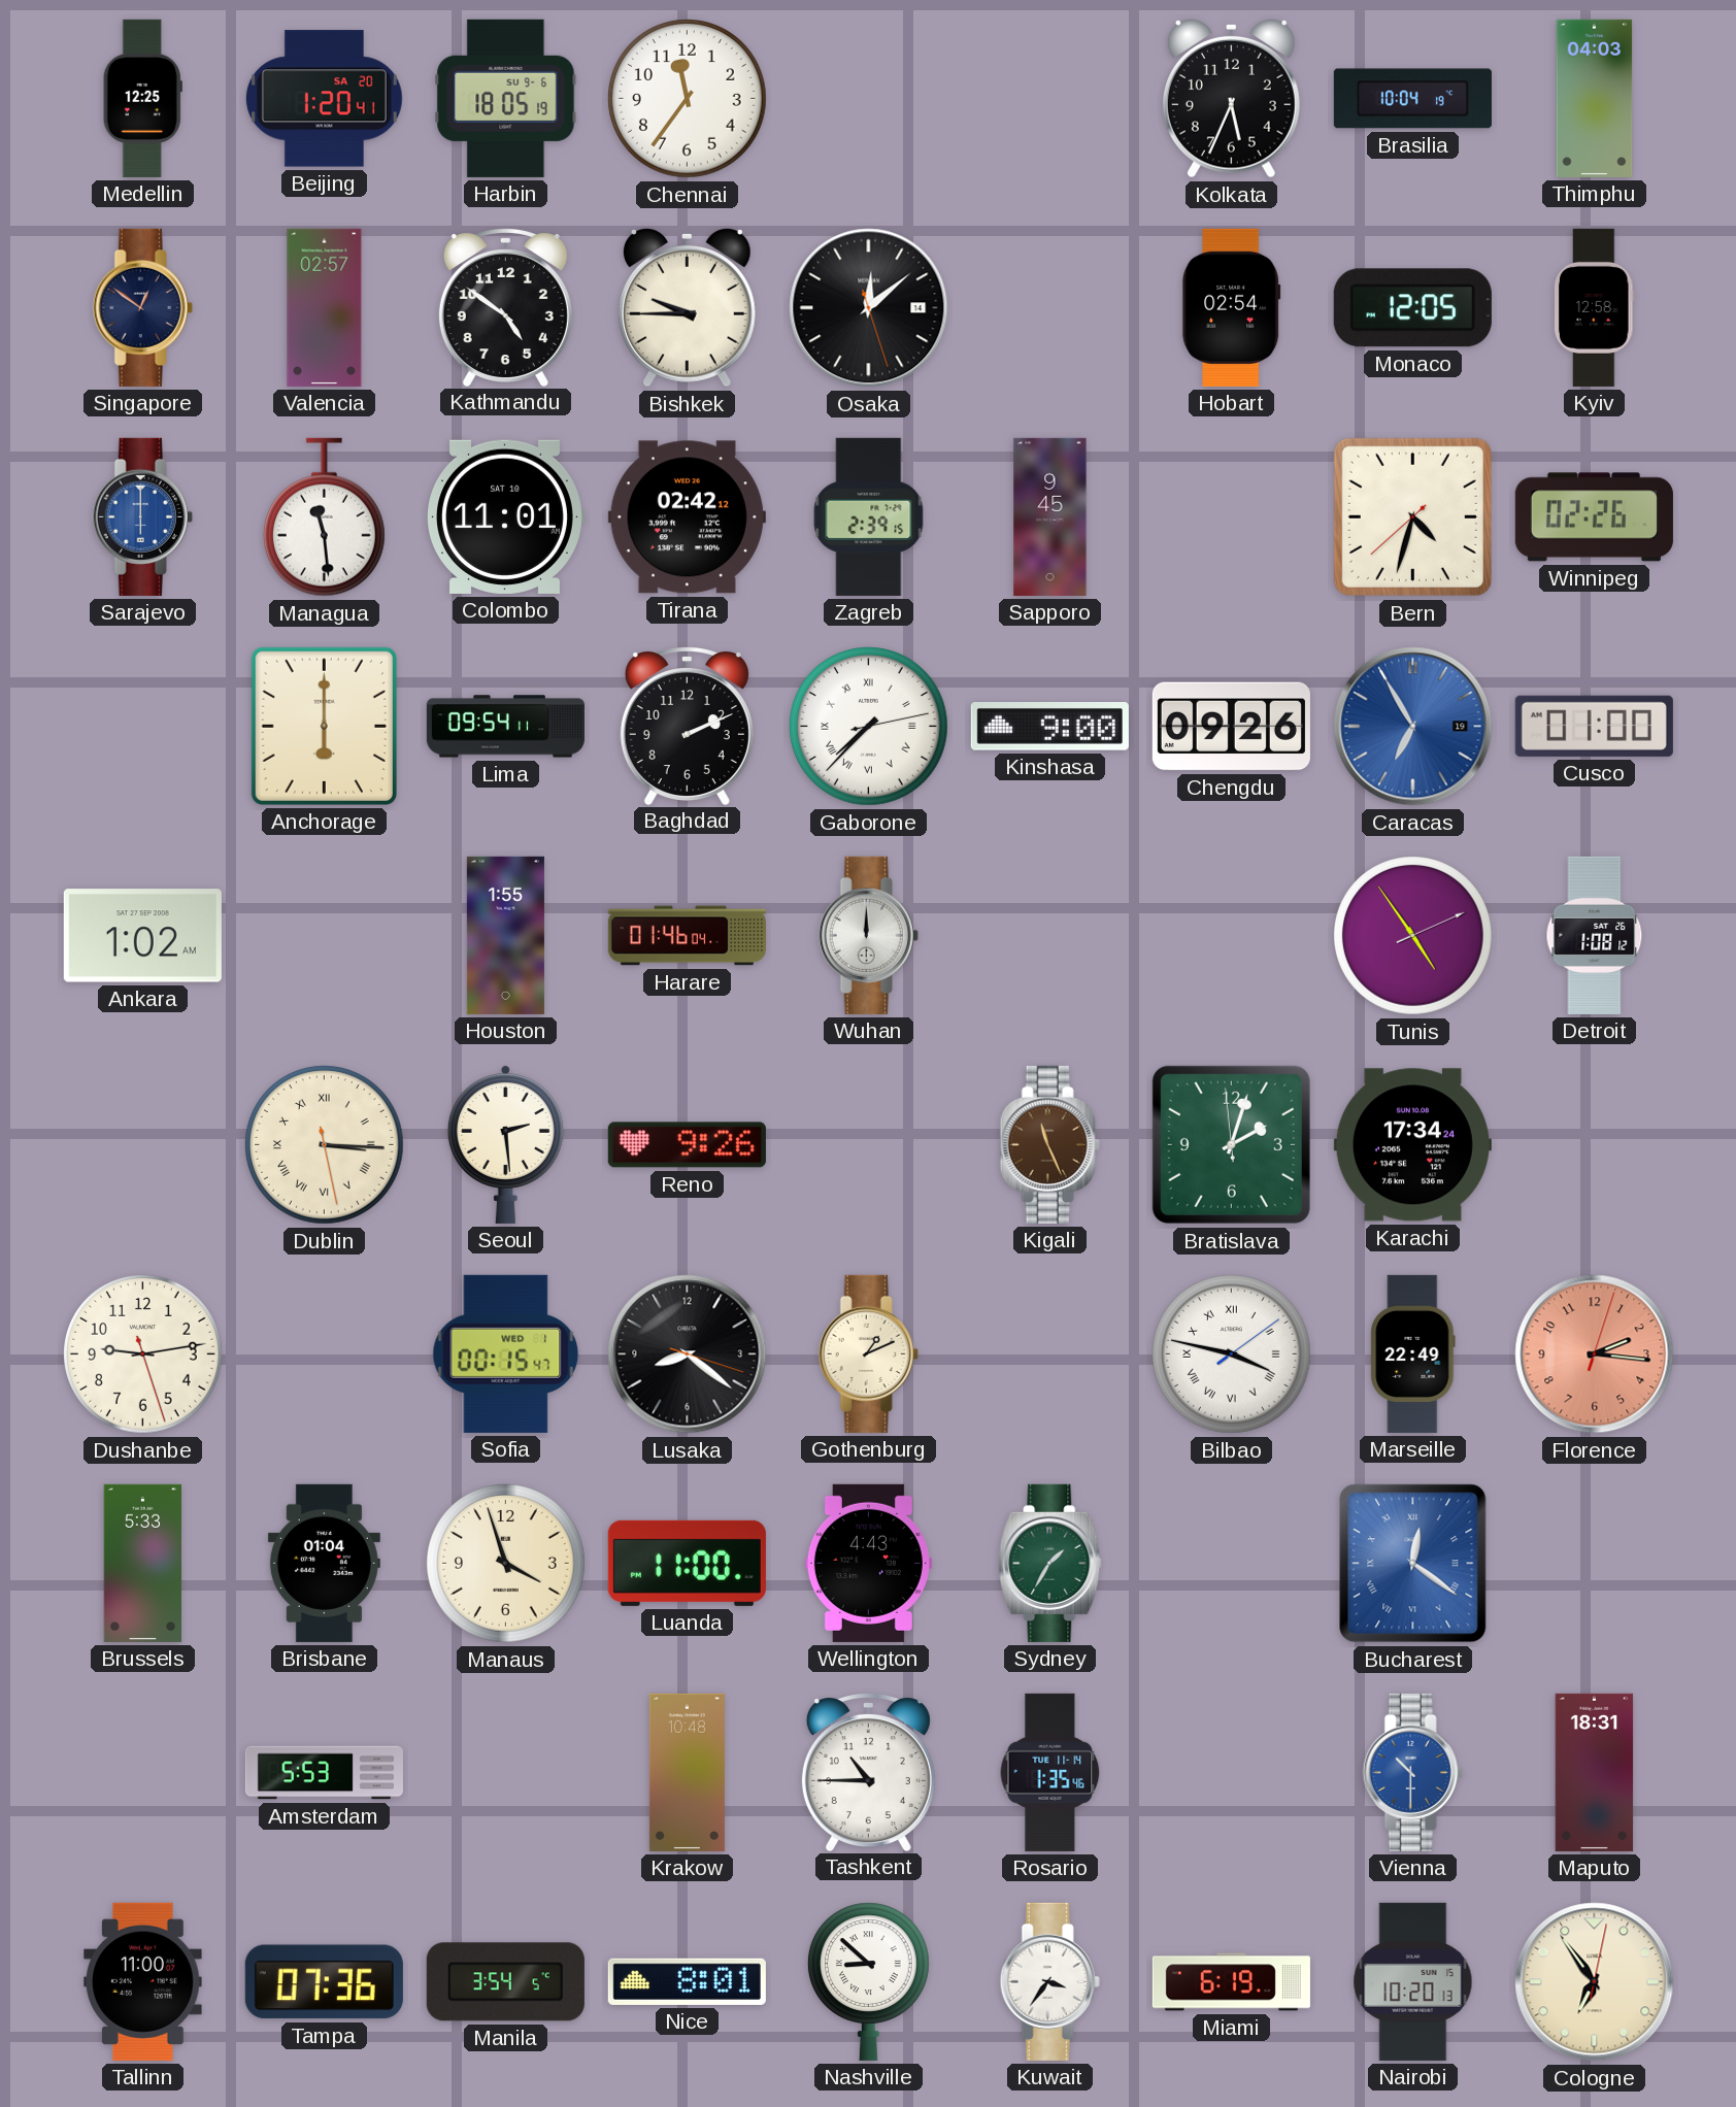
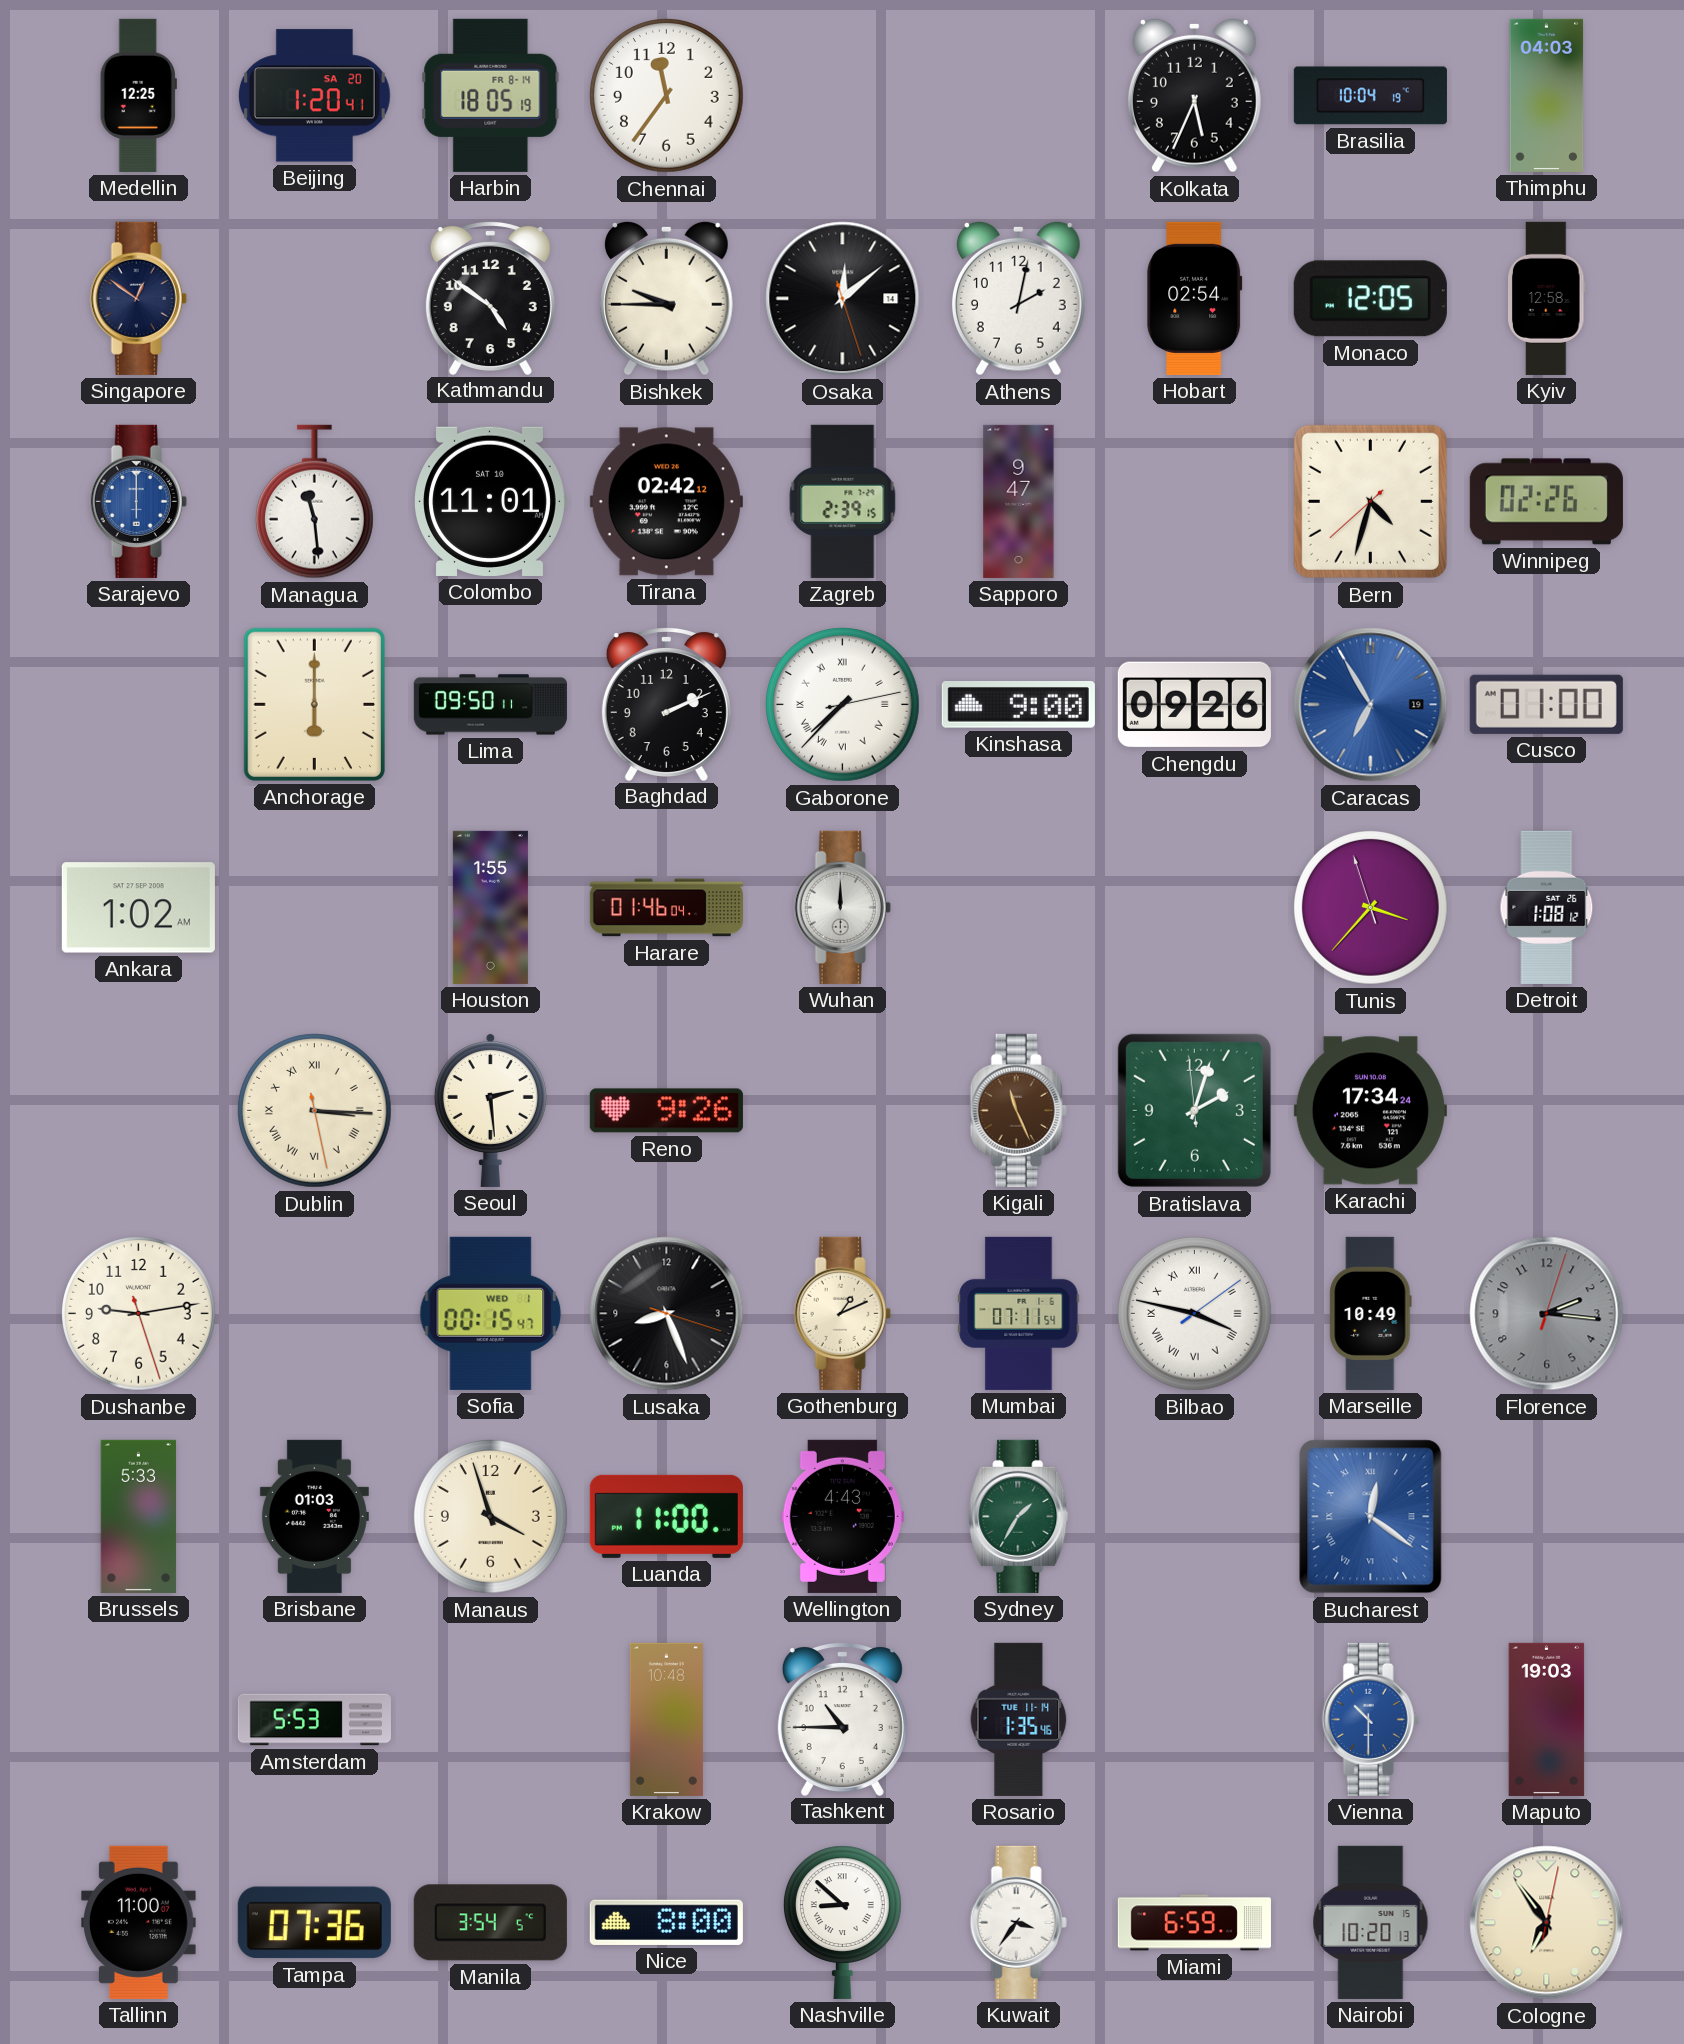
Harbin date: SU 9-6 -> FR 8-14
Valencia: 02:57 -> none
Athens: none -> 2:02
Sapporo: 9:45 -> 9:47
Lima: 09:54 -> 09:50
Tunis: 4:54 -> 3:36
Lusaka: 8:21 -> 8:26
Mumbai: none -> 07:11
Marseille: 22:49 -> 10:49
Florence dial: salmon -> grey
Brisbane: 01:04 -> 01:03
Maputo: 18:31 -> 19:03
Nice: 8:01 -> 8:00
Miami: 6:19 -> 6:59
